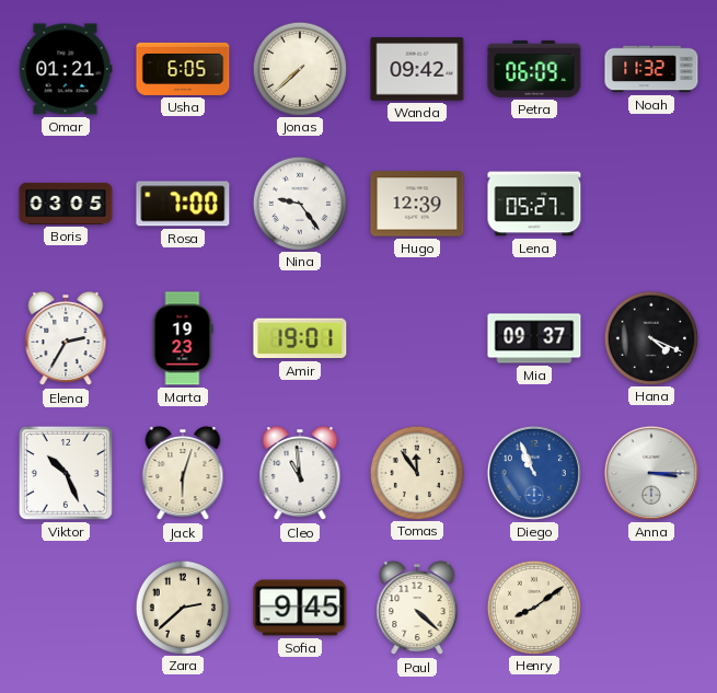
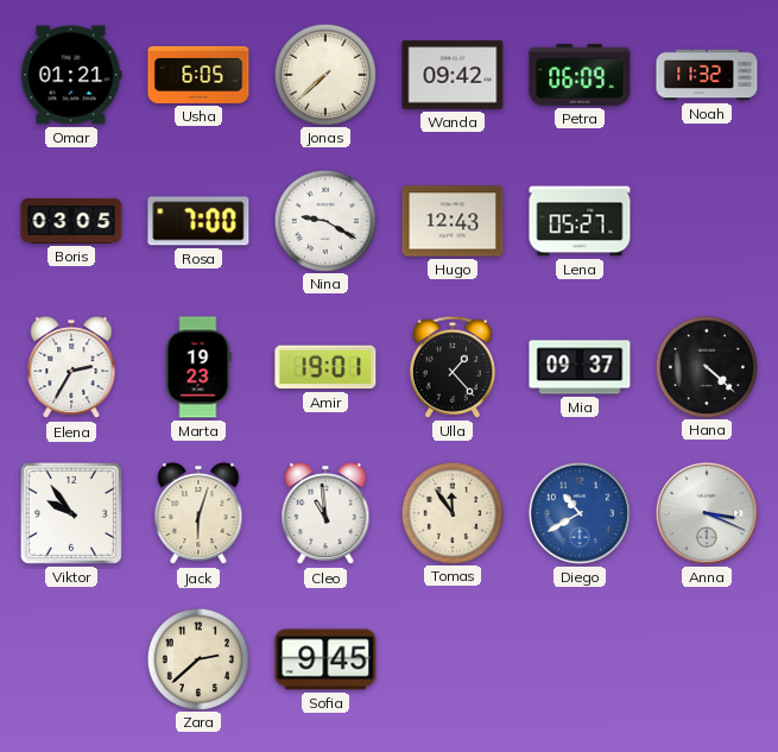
Nina: 9:24 -> 9:20
Hugo: 12:39 -> 12:43
Ulla: none -> 1:23
Hana: 4:19 -> 4:22
Viktor: 10:26 -> 9:54
Diego: 10:56 -> 10:40
Anna: 3:15 -> 3:19
Paul: 4:22 -> none
Henry: 8:09 -> none
